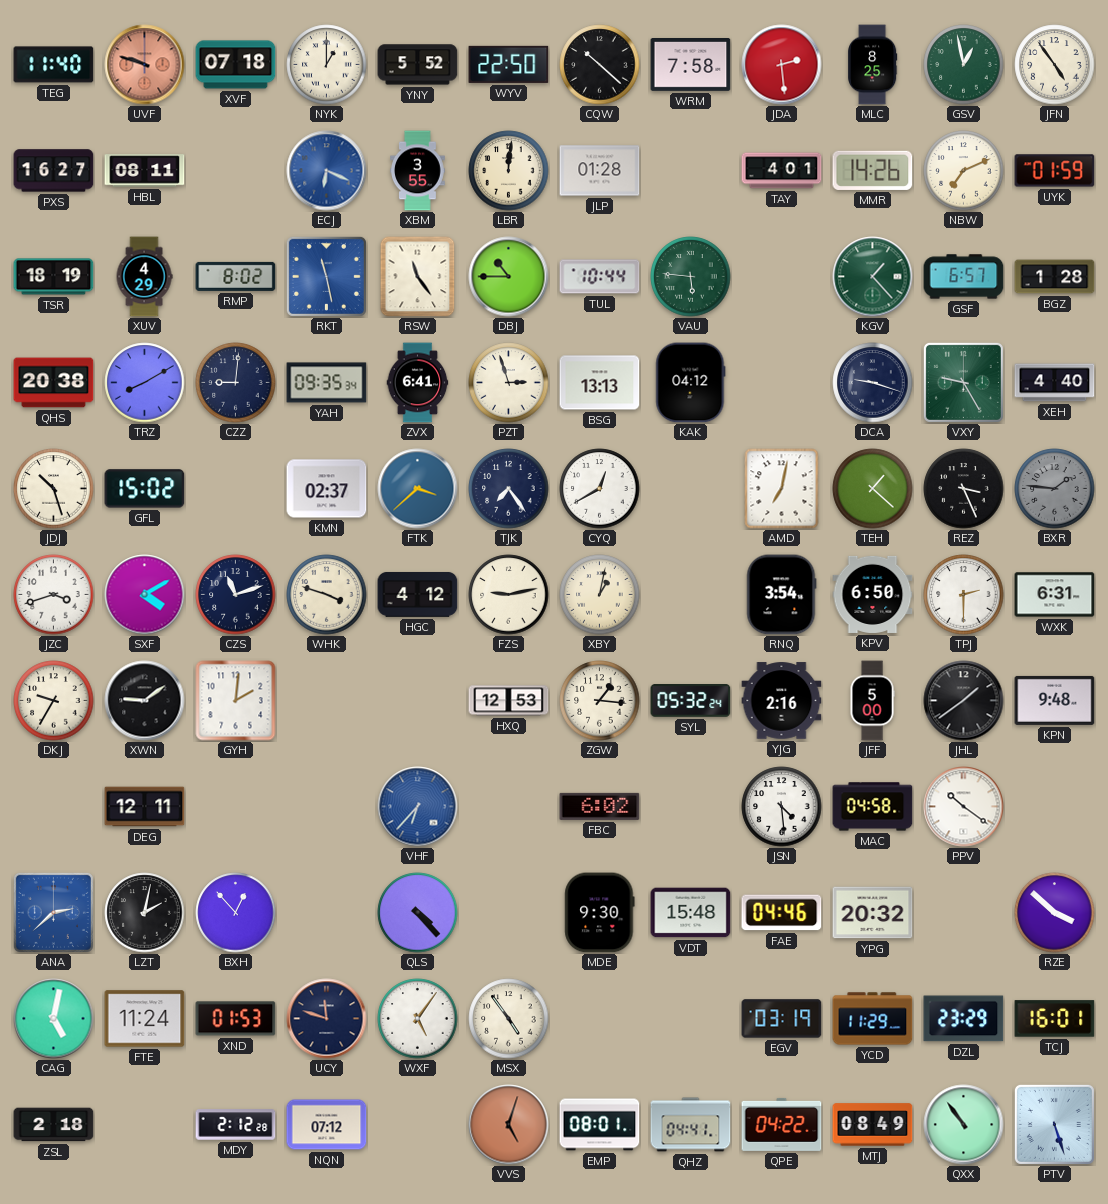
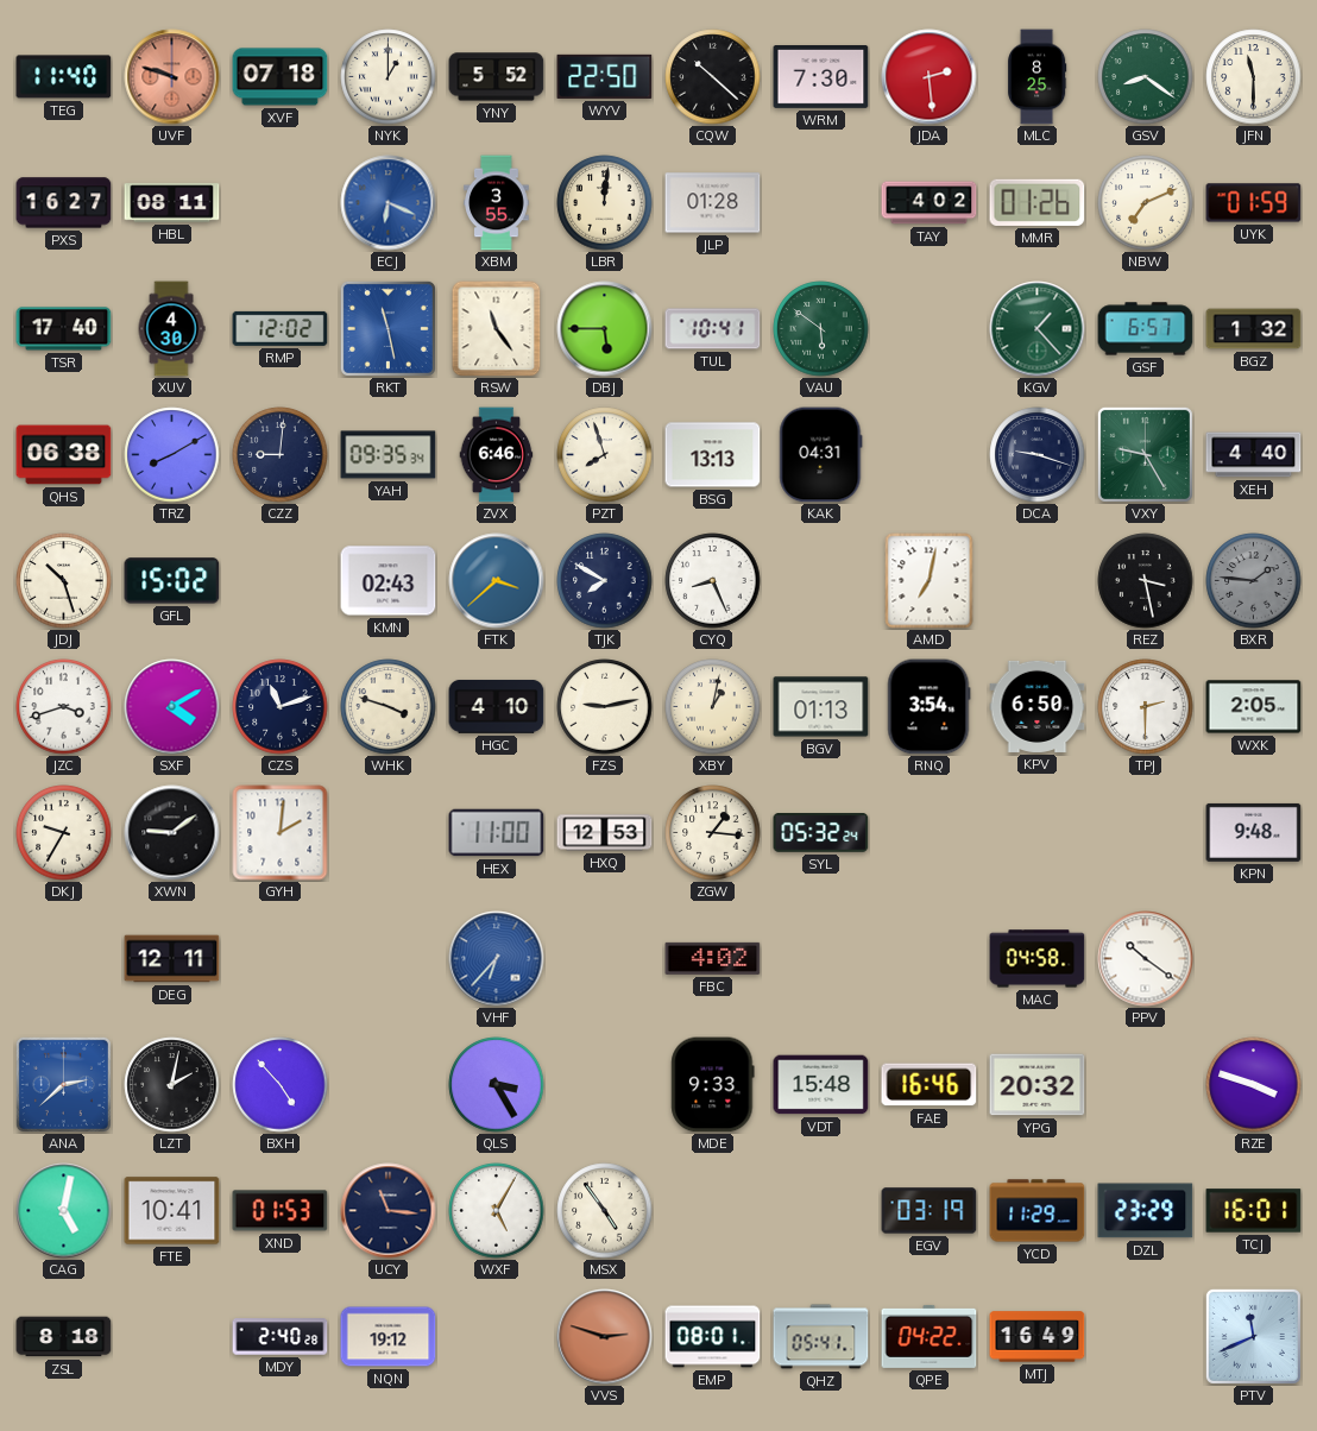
WRM: 7:58 -> 7:30
GSV: 12:58 -> 8:21
JFN: 4:54 -> 11:30
TAY: 4:01 -> 4:02
MMR: 14:26 -> 01:26
TSR: 18:19 -> 17:40
XUV: 4:29 -> 4:30
RMP: 8:02 -> 12:02
DBJ: 10:45 -> 5:45
TUL: 10:44 -> 10:41
VAU: 5:46 -> 5:51
BGZ: 1:28 -> 1:32
QHS: 20:38 -> 06:38
ZVX: 6:41 -> 6:46
PZT: 2:57 -> 7:57
KAK: 04:12 -> 04:31
KMN: 02:37 -> 02:43
TJK: 7:24 -> 7:50
CYQ: 12:40 -> 8:26
TEH: 1:22 -> none
REZ: 3:26 -> 3:28
HGC: 4:12 -> 4:10
BGV: none -> 01:13
WXK: 6:31 -> 2:05
HEX: none -> 11:00
YJG: 2:16 -> none
JFF: 5:00 -> none
JHL: 1:39 -> none
FBC: 6:02 -> 4:02
JSN: 4:29 -> none
BXH: 12:53 -> 4:53
QLS: 4:23 -> 3:25
MDE: 9:30 -> 9:33
FAE: 04:46 -> 16:46
RZE: 3:52 -> 3:48
FTE: 11:24 -> 10:41
UCY: 11:48 -> 11:16
WXF: 5:06 -> 5:05
ZSL: 2:18 -> 8:18
MDY: 2:12 -> 2:40
NQN: 07:12 -> 19:12
VVS: 5:03 -> 2:48
QHZ: 04:41 -> 05:41
MTJ: 08:49 -> 16:49
QXX: 10:54 -> none
PTV: 5:27 -> 11:41
